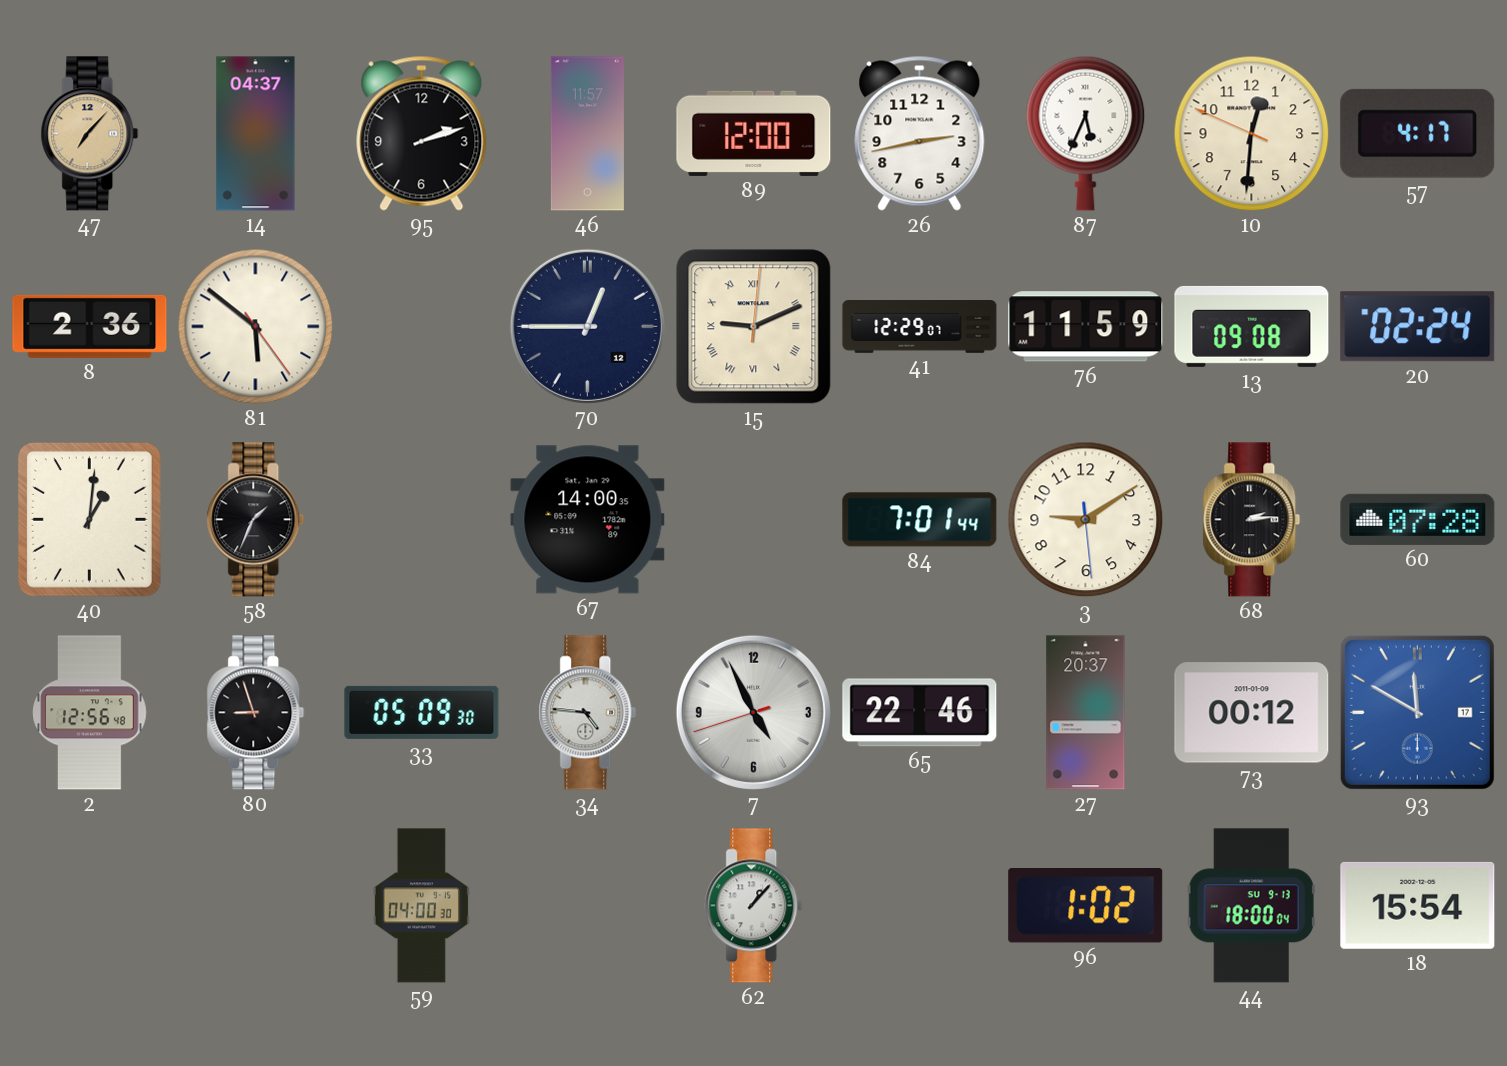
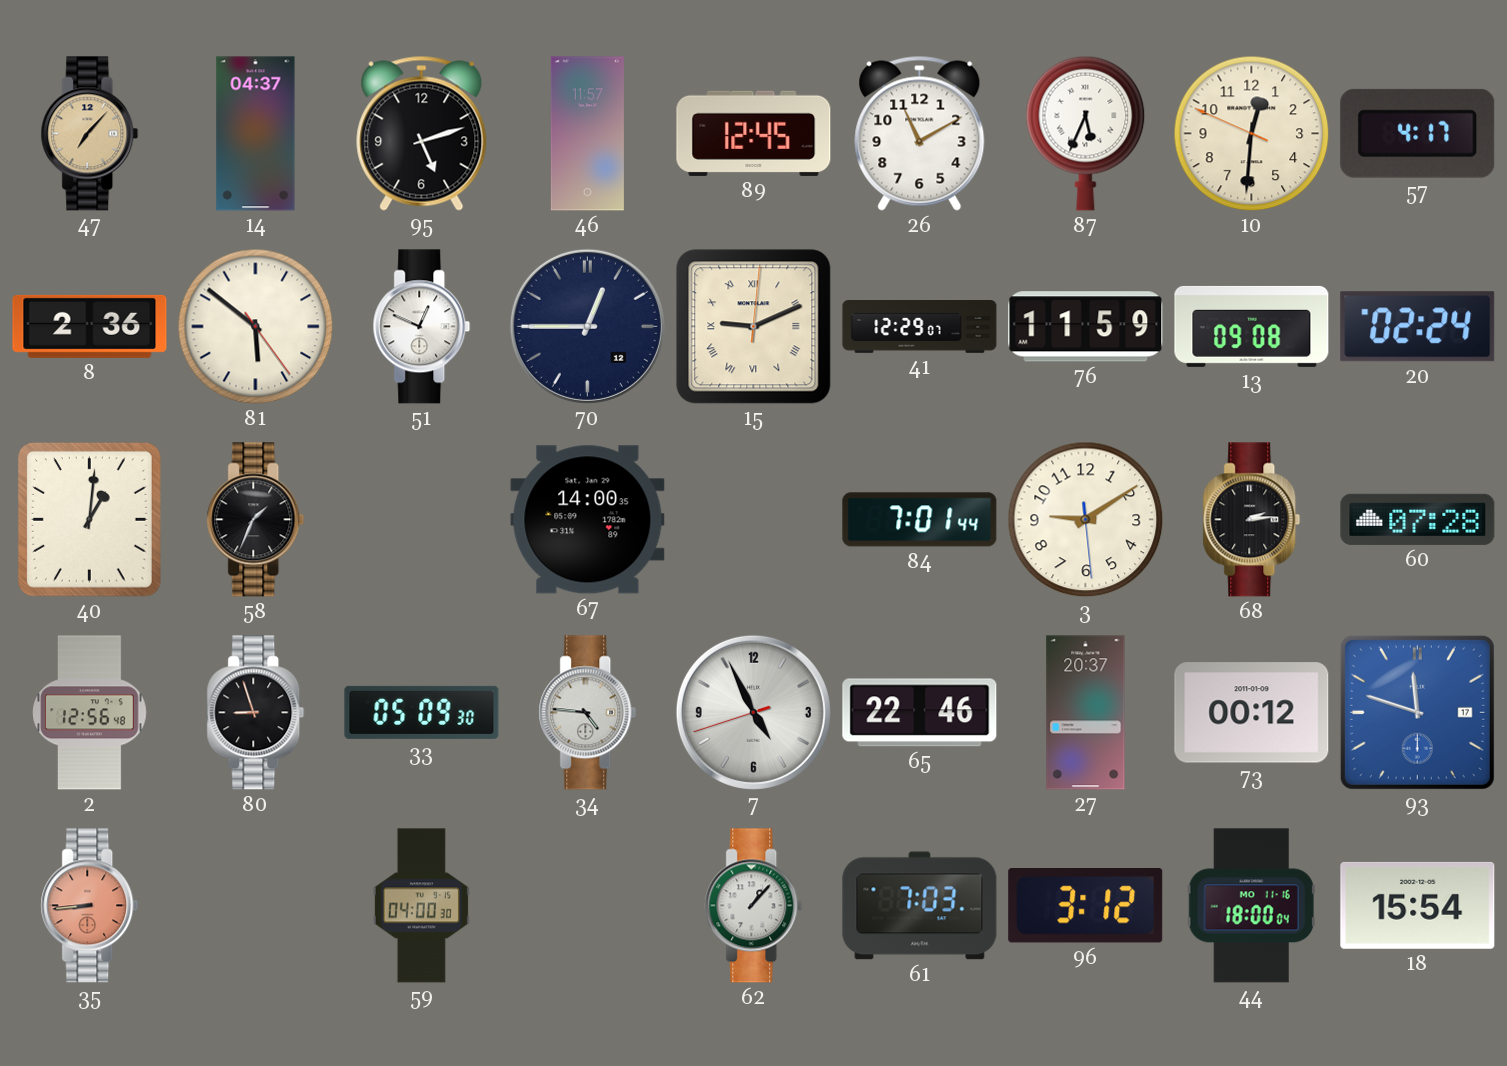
95: 2:12 -> 5:12
89: 12:00 -> 12:45
26: 2:43 -> 11:10
51: none -> 12:49
93: 11:50 -> 11:48
35: none -> 8:44
61: none -> 7:03
96: 1:02 -> 3:12
44 date: SU 9-13 -> MO 11-16
